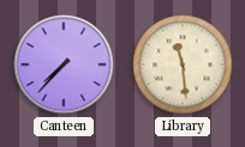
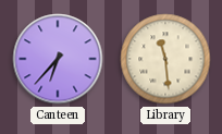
Canteen: 7:37 -> 6:37
